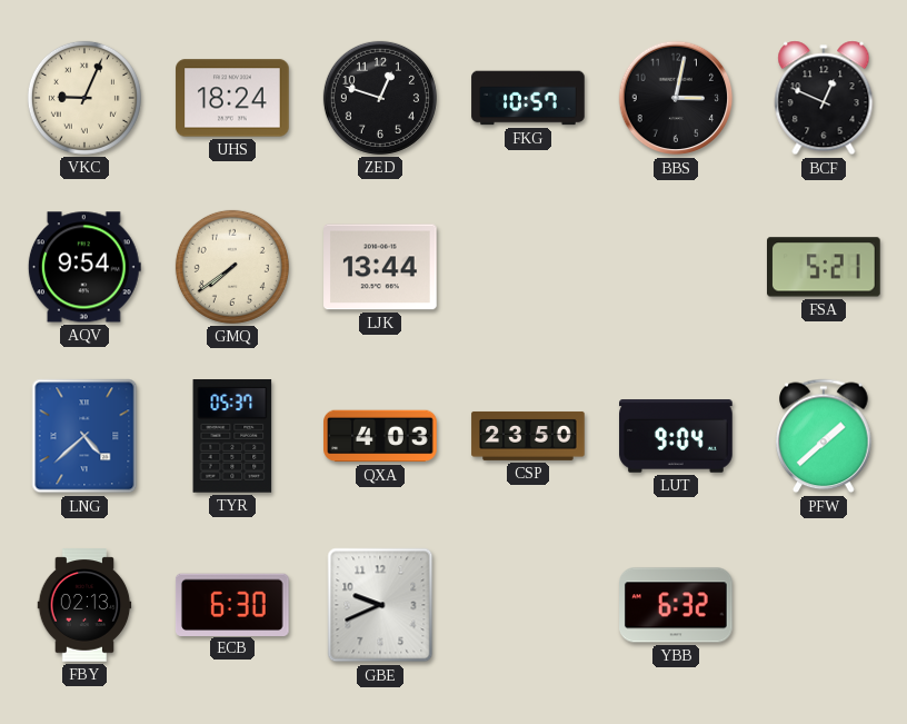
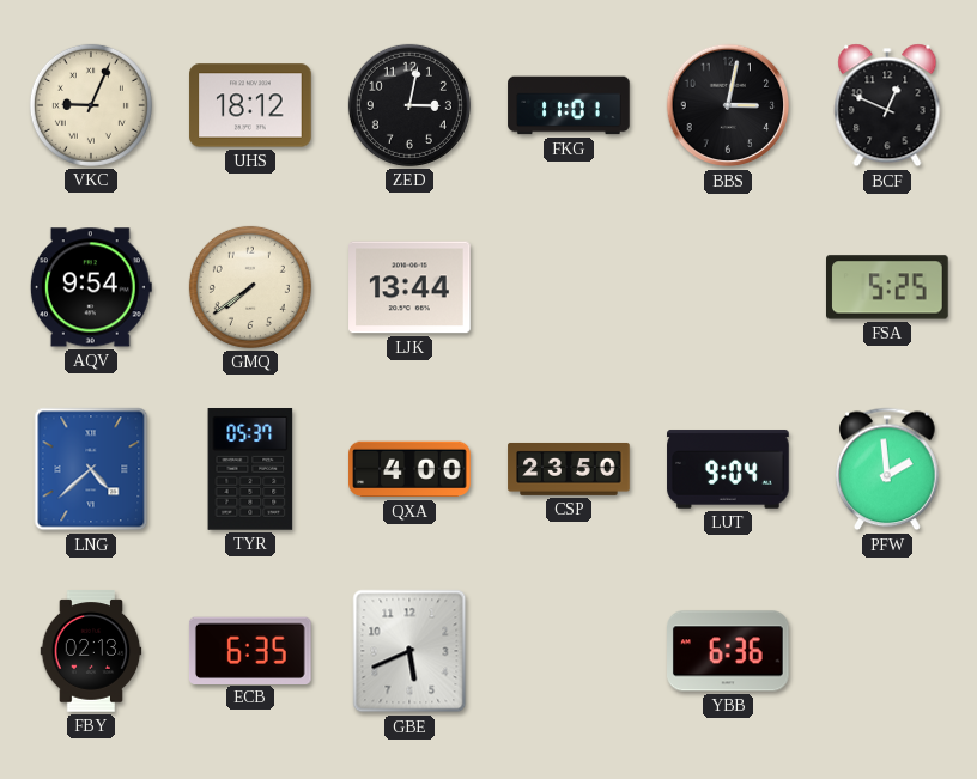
UHS: 18:24 -> 18:12
ZED: 12:48 -> 3:02
FKG: 10:57 -> 11:01
FSA: 5:21 -> 5:25
QXA: 4:03 -> 4:00
PFW: 1:38 -> 1:59
ECB: 6:30 -> 6:35
GBE: 9:41 -> 5:41
YBB: 6:32 -> 6:36
